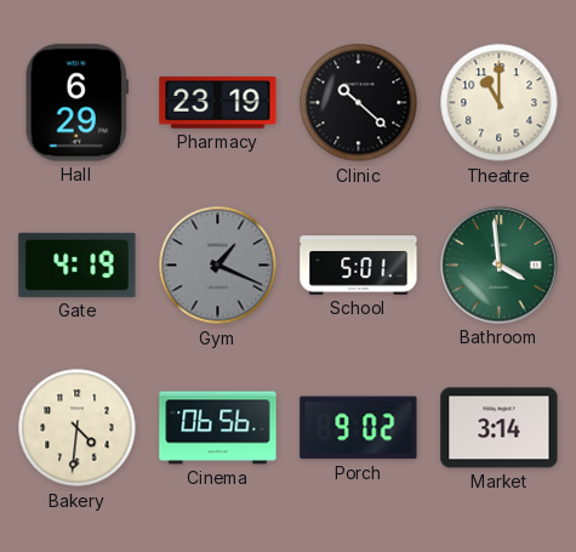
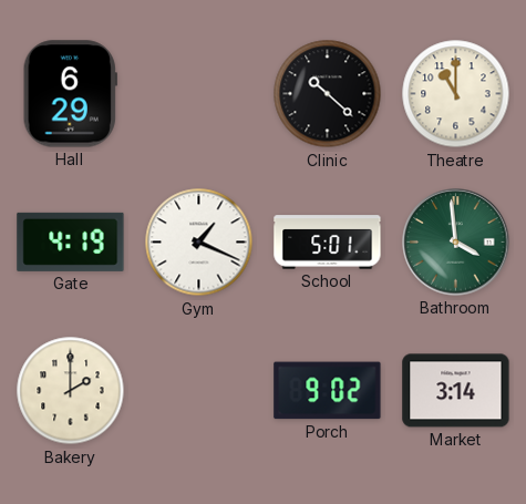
Pharmacy: 23:19 -> none
Gym dial: grey -> white
Bakery: 4:31 -> 2:00
Cinema: 06:56 -> none
